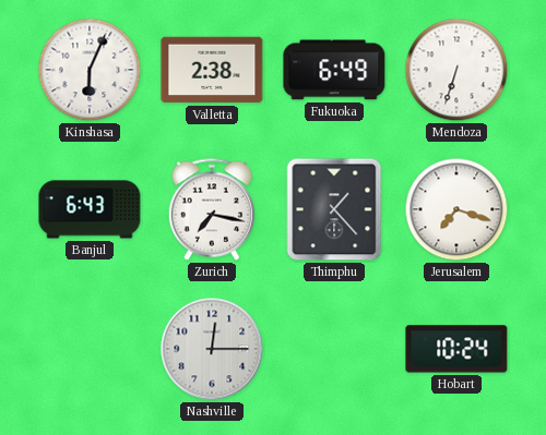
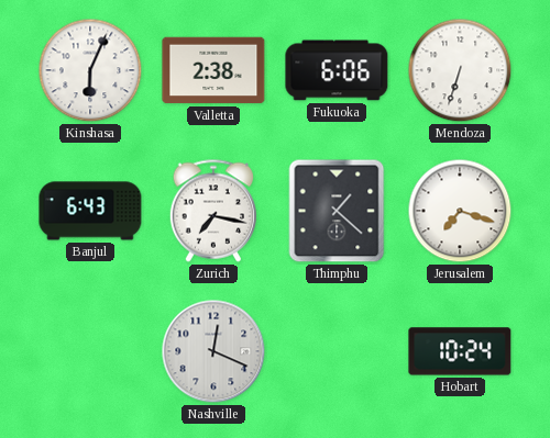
Fukuoka: 6:49 -> 6:06
Thimphu: 1:23 -> 1:22
Nashville: 12:15 -> 12:19
